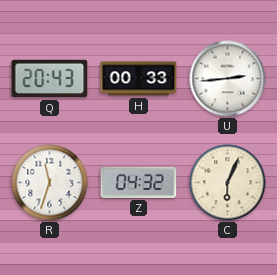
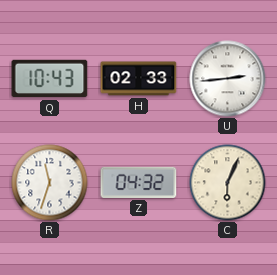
Q: 20:43 -> 10:43
H: 00:33 -> 02:33
